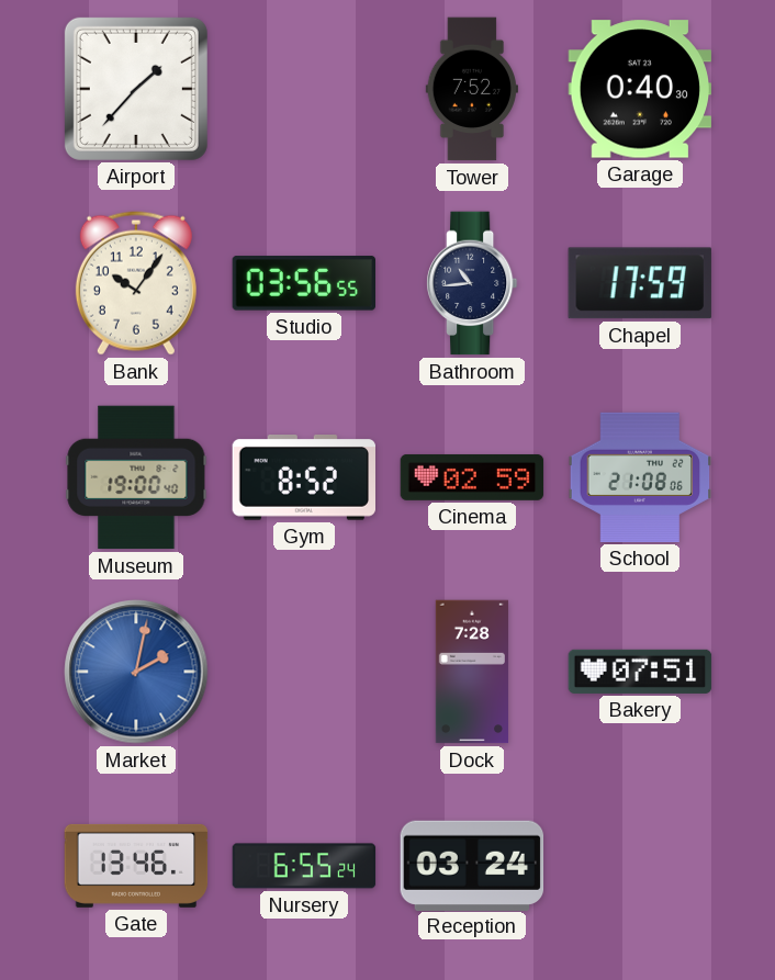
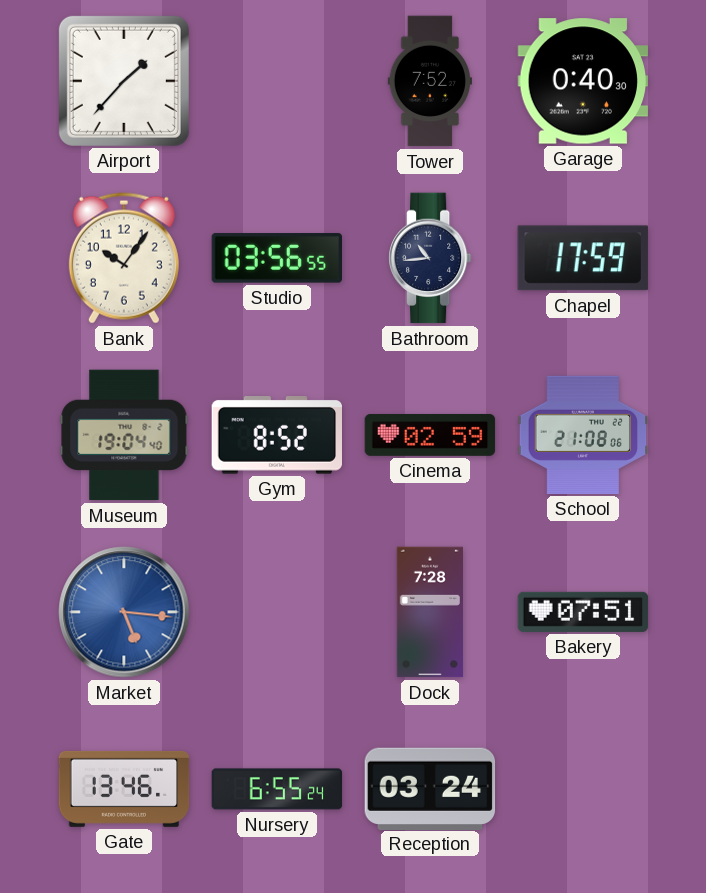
Museum: 19:00 -> 19:04
Market: 2:02 -> 5:16
